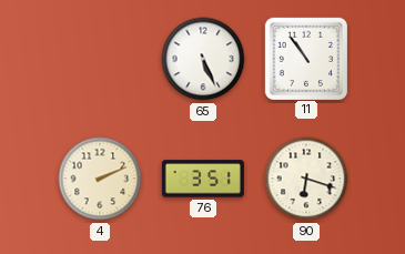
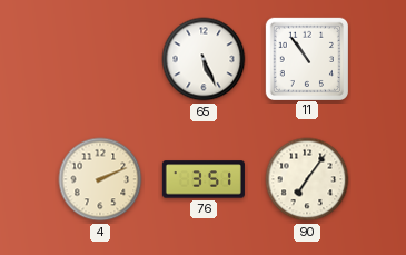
90: 6:18 -> 7:06
